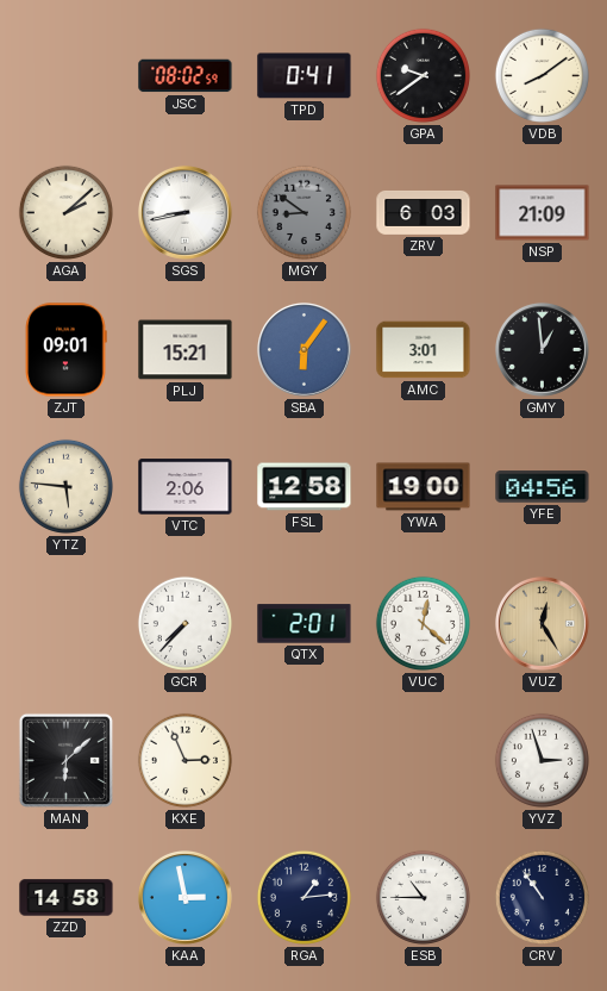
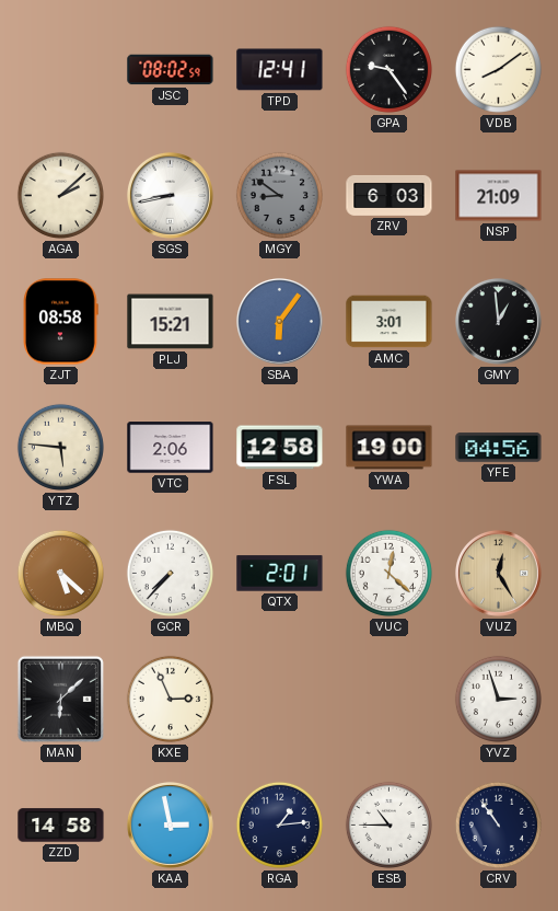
TPD: 0:41 -> 12:41
GPA: 9:39 -> 9:24
ZJT: 09:01 -> 08:58
MBQ: none -> 5:22
